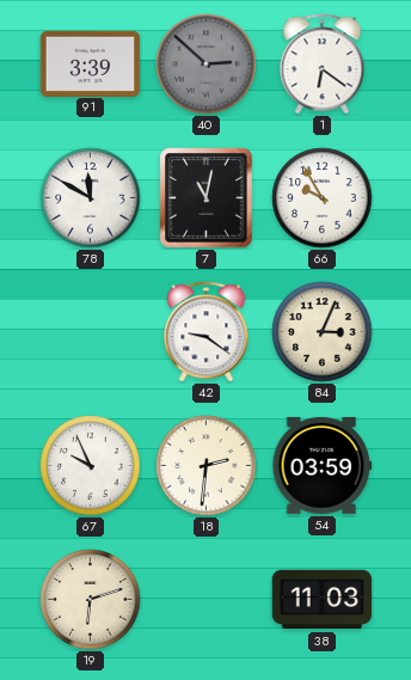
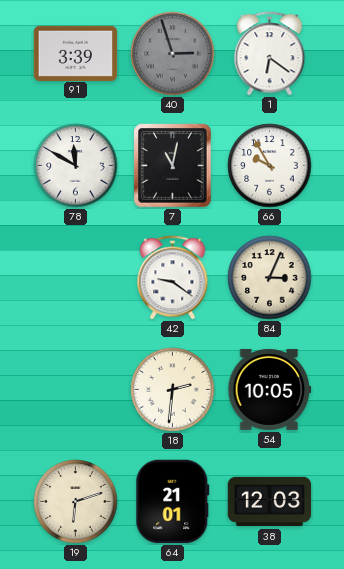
40: 2:52 -> 2:57
67: 9:56 -> none
54: 03:59 -> 10:05
64: none -> 21:01
38: 11:03 -> 12:03
